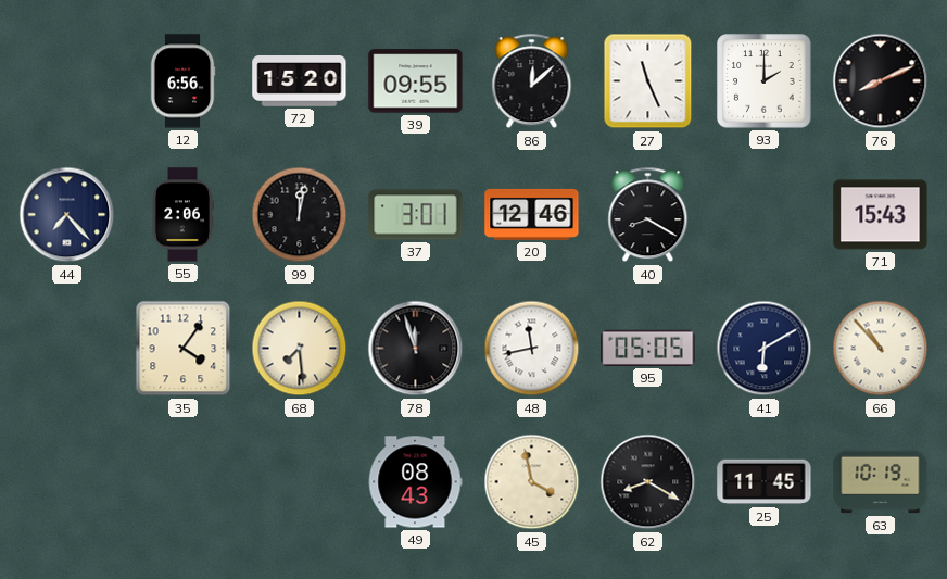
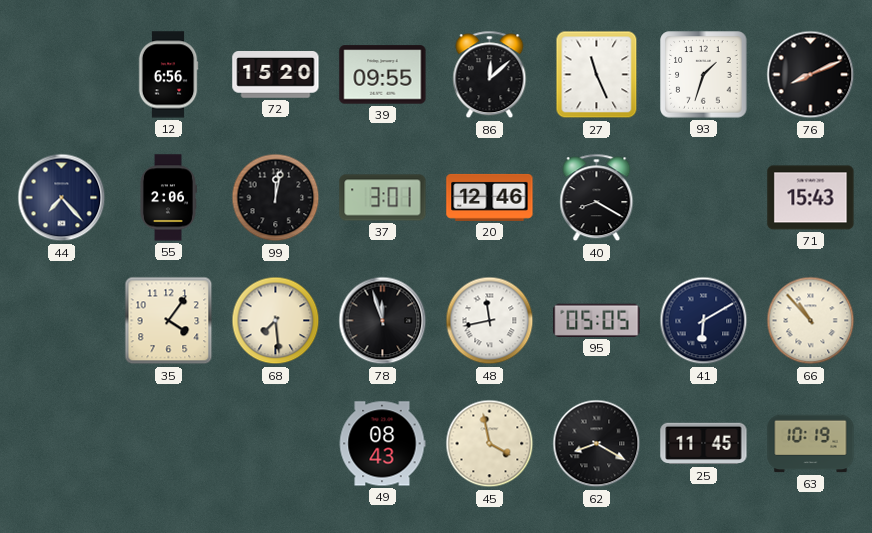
93: 2:00 -> 1:33
